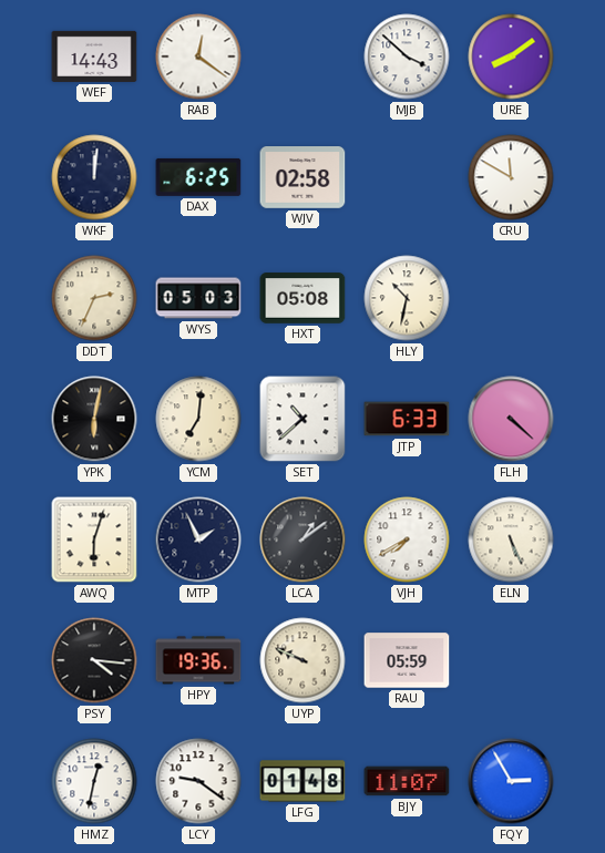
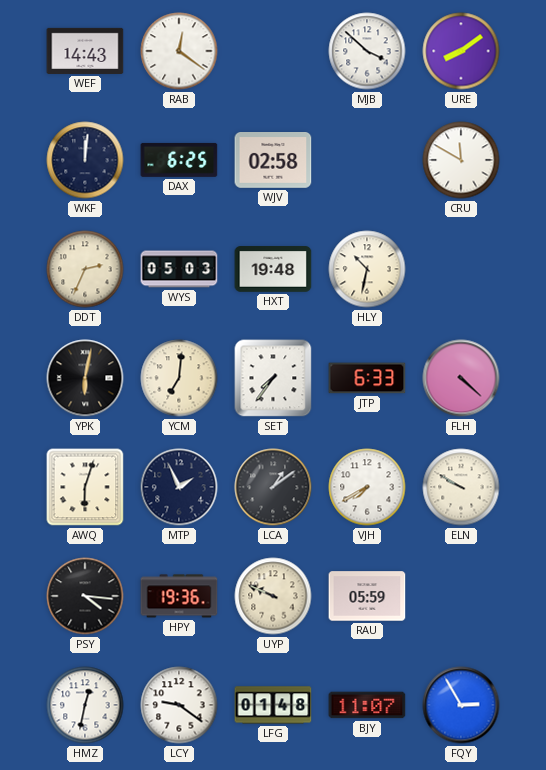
HXT: 05:08 -> 19:48
SET: 10:38 -> 7:36
ELN: 5:26 -> 9:50
